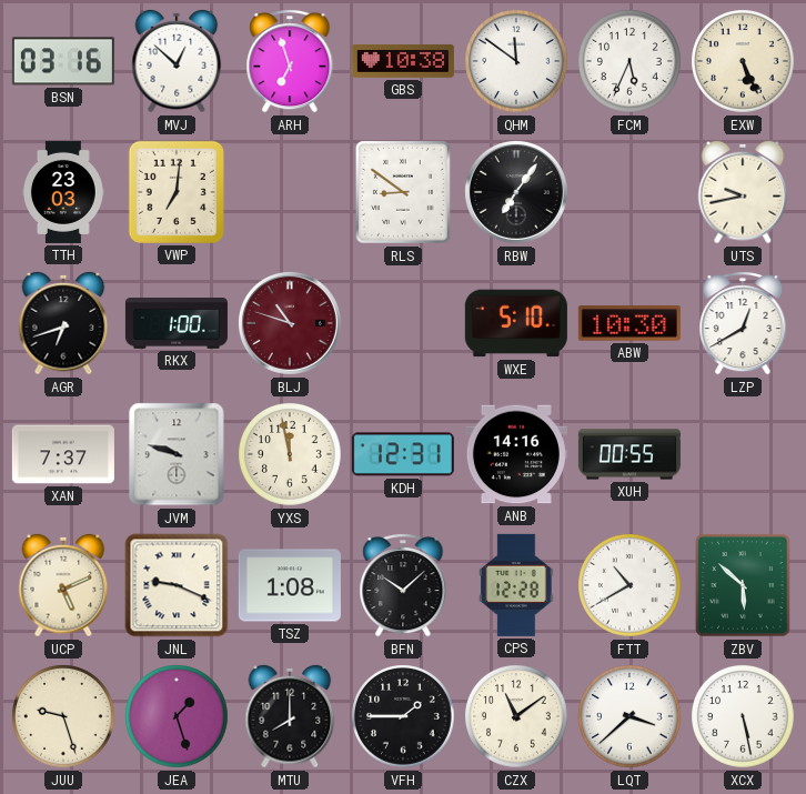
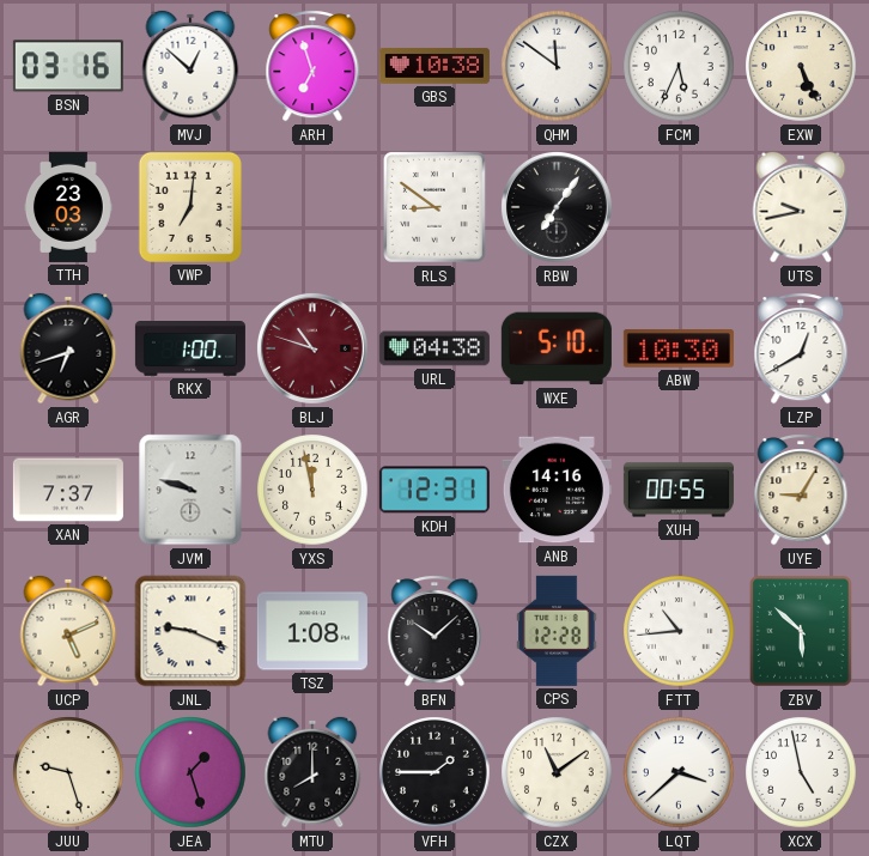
URL: none -> 04:38
UYE: none -> 9:05
FTT: 10:40 -> 10:44
XCX: 5:28 -> 4:58
